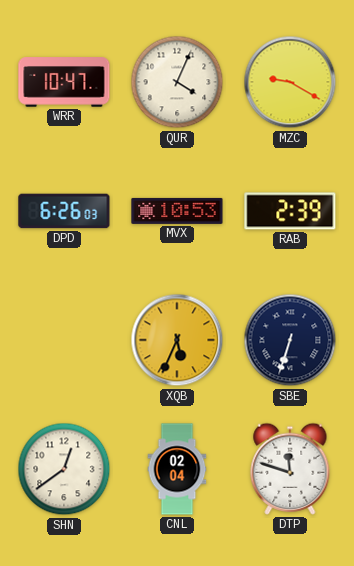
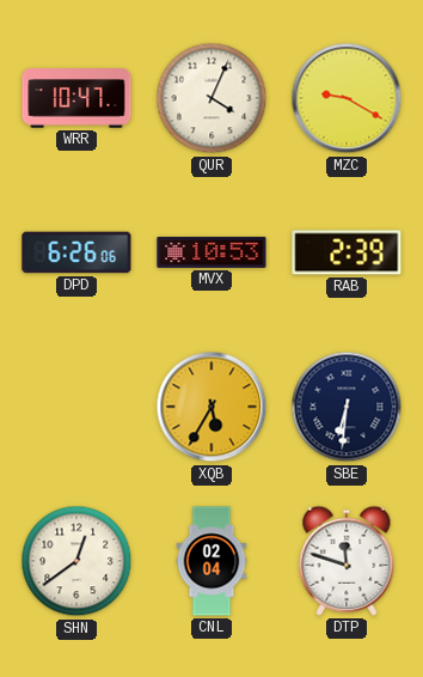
DPD: 6:26:03 -> 6:26:06
XQB: 5:34 -> 5:35
SBE: 6:33 -> 6:31
